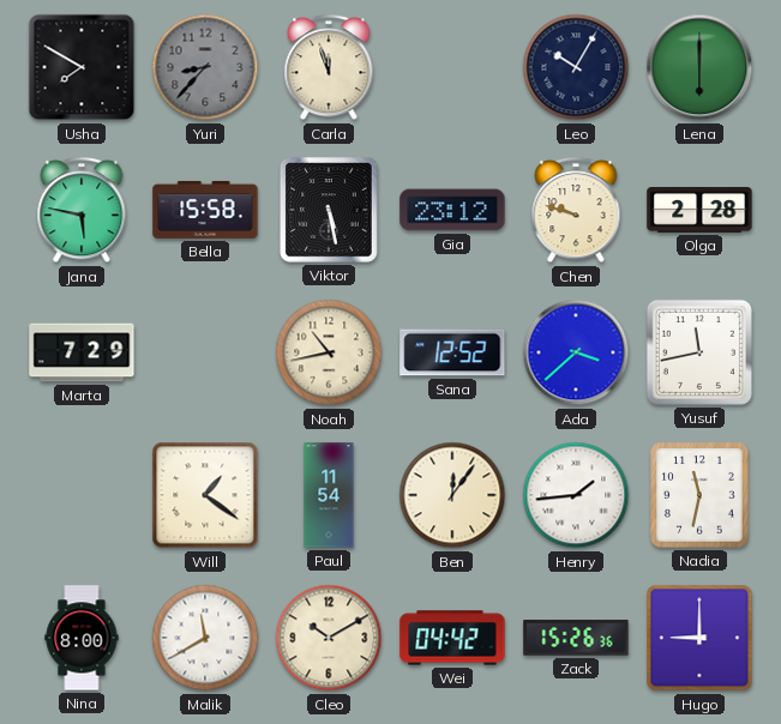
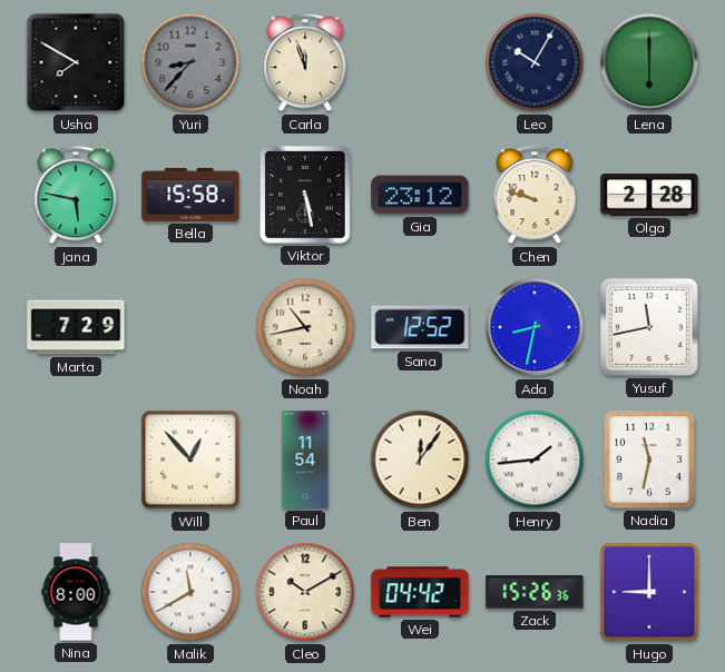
Ada: 3:38 -> 8:32
Will: 1:21 -> 12:53
